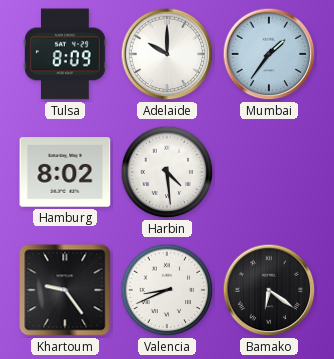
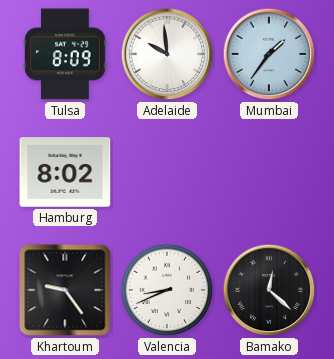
Adelaide: 10:00 -> 9:59
Harbin: 4:29 -> none
Bamako: 6:21 -> 12:22
